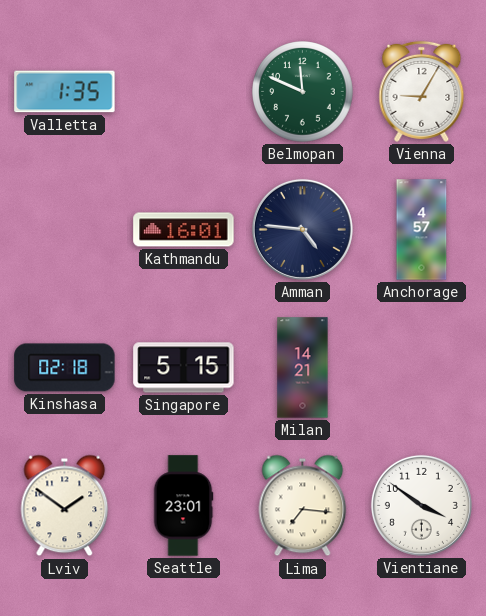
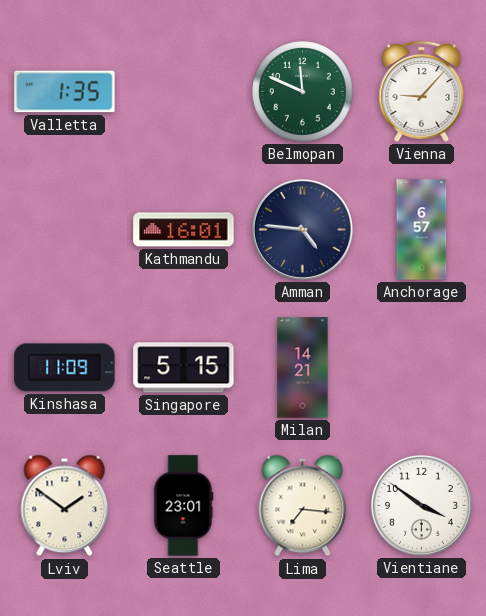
Vienna: 9:05 -> 9:07
Anchorage: 4:57 -> 6:57
Kinshasa: 02:18 -> 11:09
